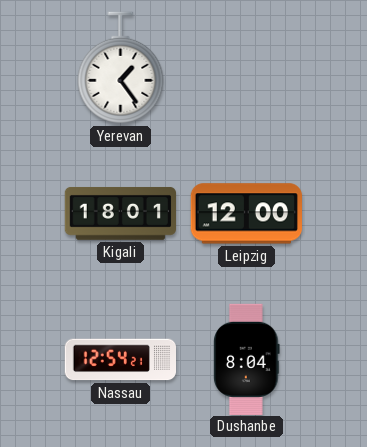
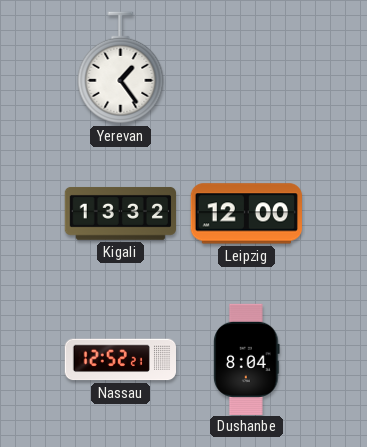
Kigali: 18:01 -> 13:32
Nassau: 12:54 -> 12:52
